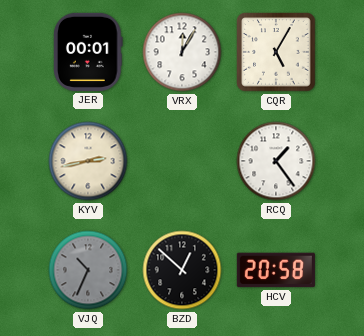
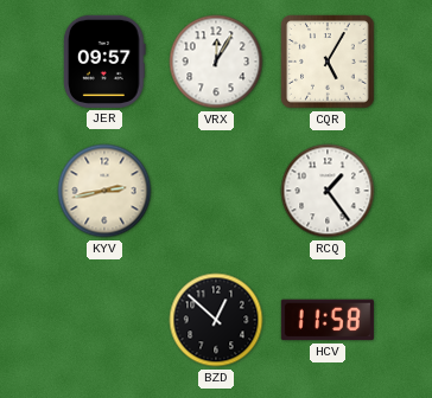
JER: 00:01 -> 09:57
VJQ: 10:34 -> none
HCV: 20:58 -> 11:58
